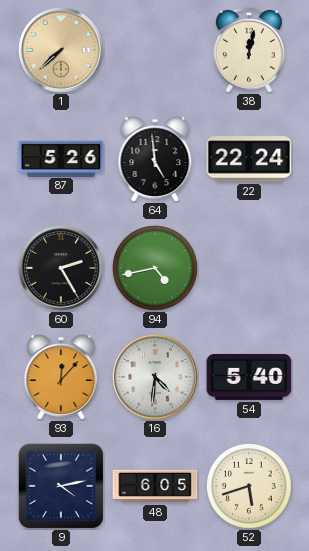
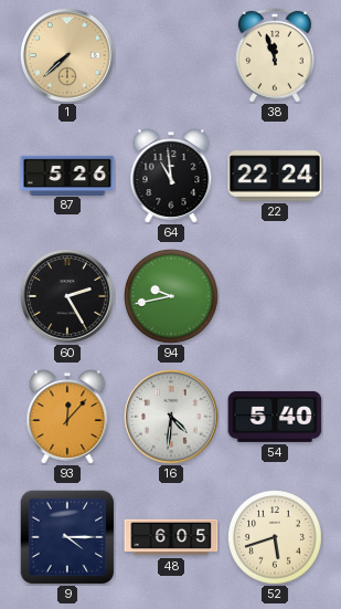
38: 12:02 -> 11:57
64: 4:59 -> 10:59
94: 4:43 -> 9:43
9: 4:13 -> 4:15
